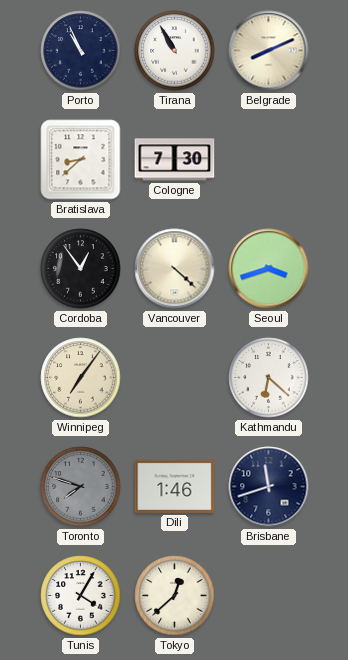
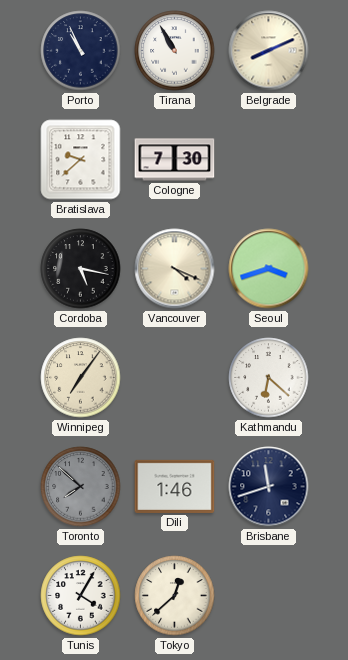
Bratislava: 8:38 -> 9:38
Cordoba: 12:54 -> 5:17
Vancouver: 4:22 -> 4:19
Toronto: 7:48 -> 7:52
